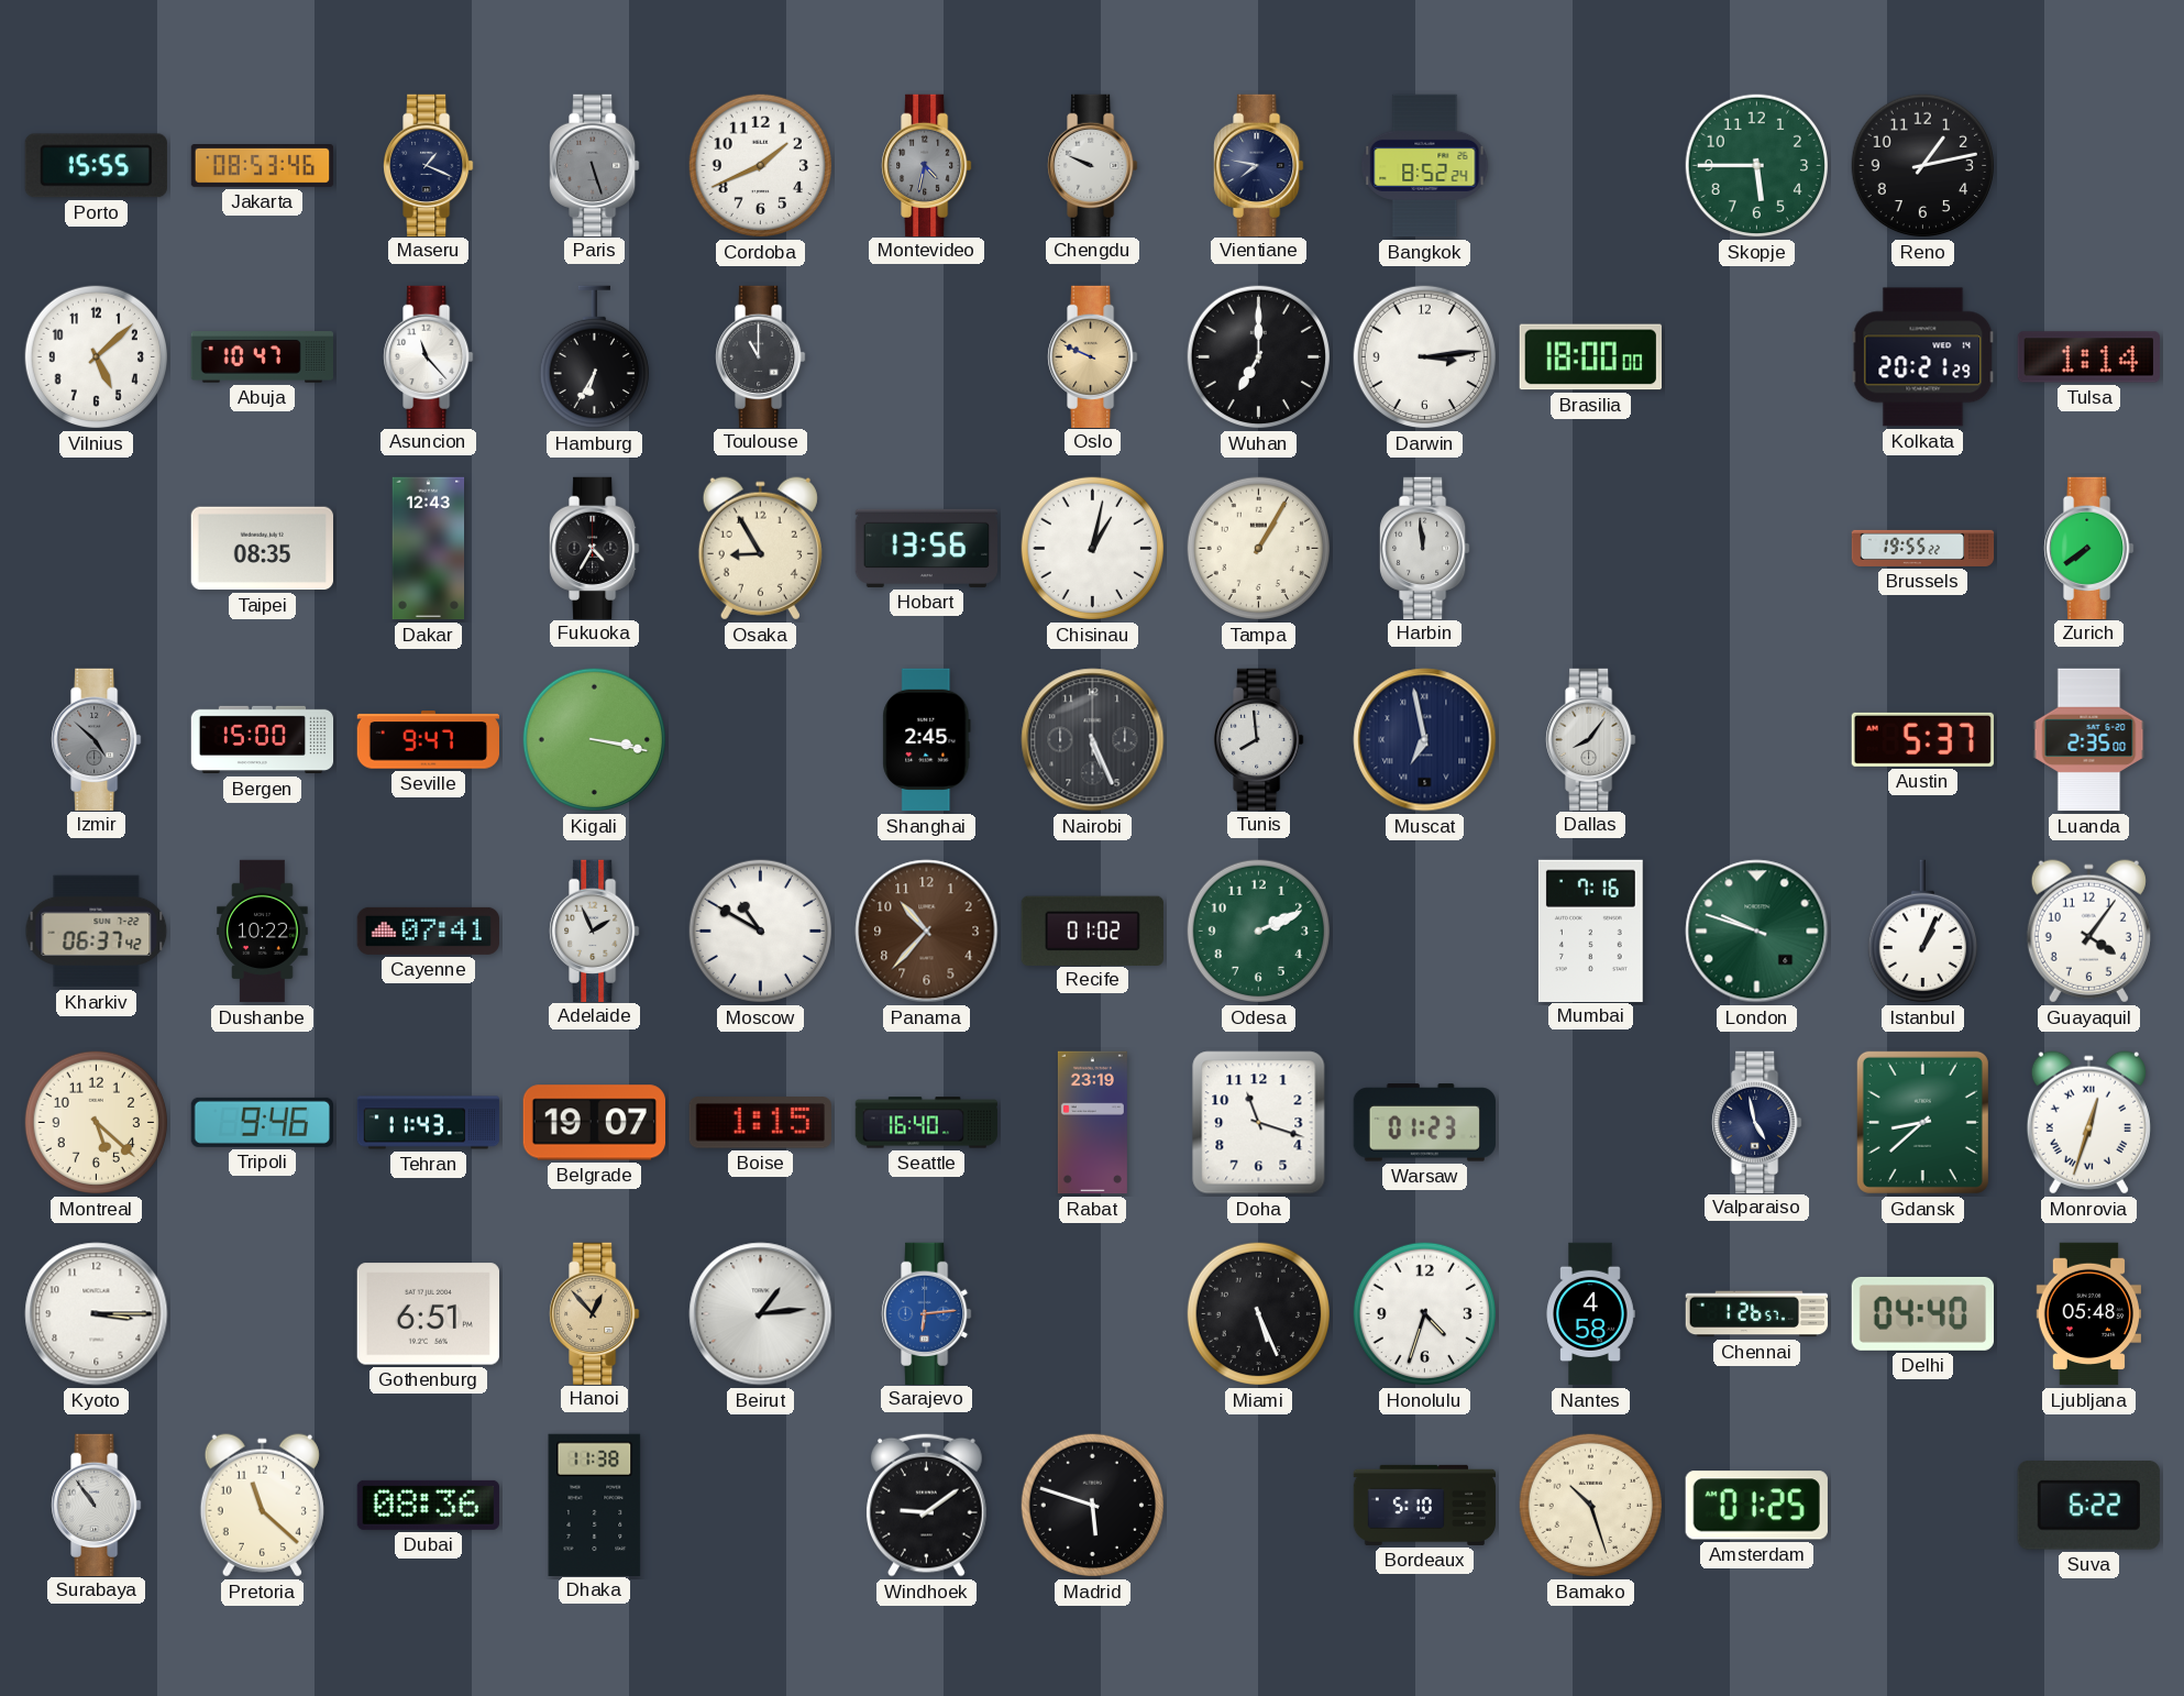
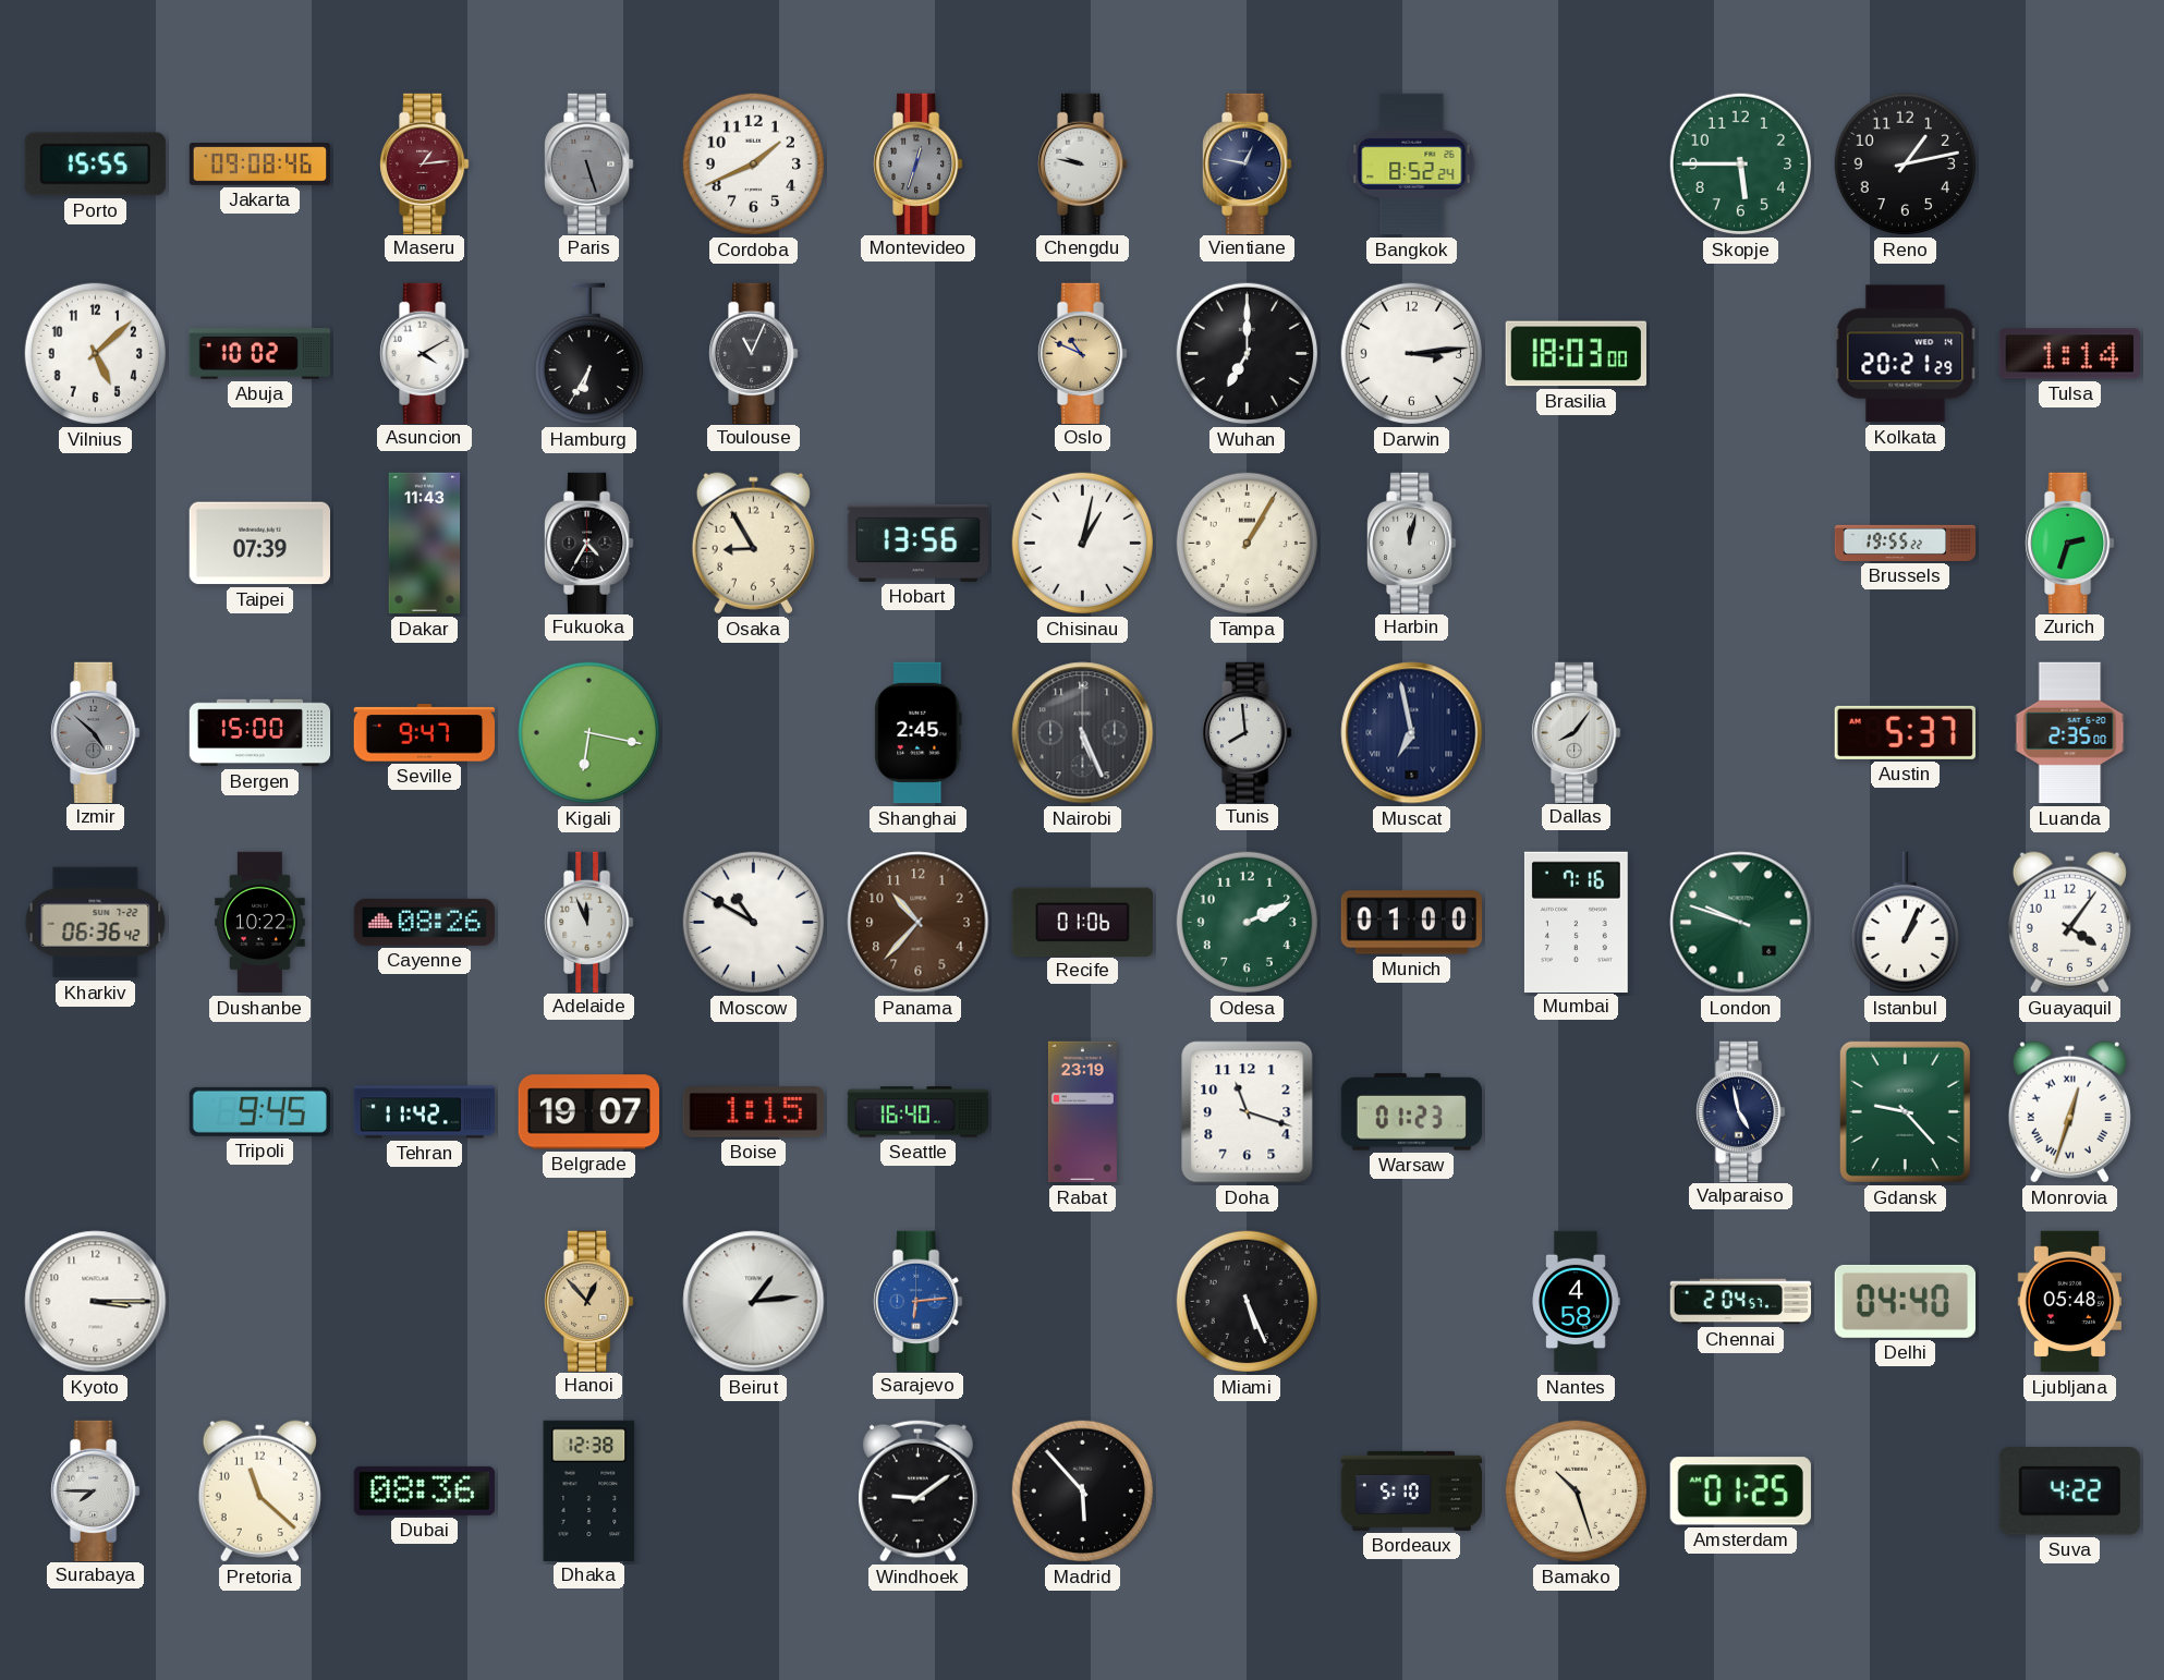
Jakarta: 08:53 -> 09:08
Maseru: 1:19 -> 1:14
Maseru dial: navy -> burgundy
Montevideo: 4:32 -> 12:33
Chengdu: 9:49 -> 9:47
Vientiane: 7:47 -> 12:47
Abuja: 10:47 -> 10:02
Asuncion: 11:23 -> 4:10
Toulouse: 11:00 -> 11:04
Oslo: 9:49 -> 10:49
Brasilia: 18:00 -> 18:03
Taipei: 08:35 -> 07:39
Dakar: 12:43 -> 11:43
Harbin: 11:59 -> 12:02
Zurich: 7:39 -> 2:33
Kigali: 3:17 -> 6:17
Kharkiv: 06:37 -> 06:36
Cayenne: 07:41 -> 08:26
Adelaide: 1:56 -> 11:56
Recife: 01:02 -> 01:06
Munich: none -> 01:00
Montreal: 5:22 -> none
Tripoli: 9:46 -> 9:45
Tehran: 11:43 -> 11:42
Gdansk: 8:38 -> 9:23
Gothenburg: 6:51 -> none
Honolulu: 4:33 -> none
Chennai: 1:26 -> 2:04
Surabaya: 10:54 -> 7:45
Dhaka: 11:38 -> 12:38
Madrid: 5:48 -> 5:53
Suva: 6:22 -> 4:22
